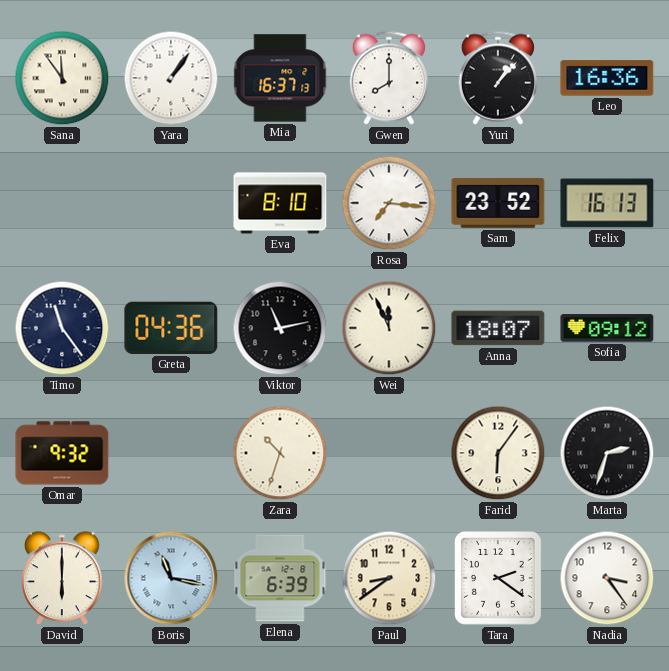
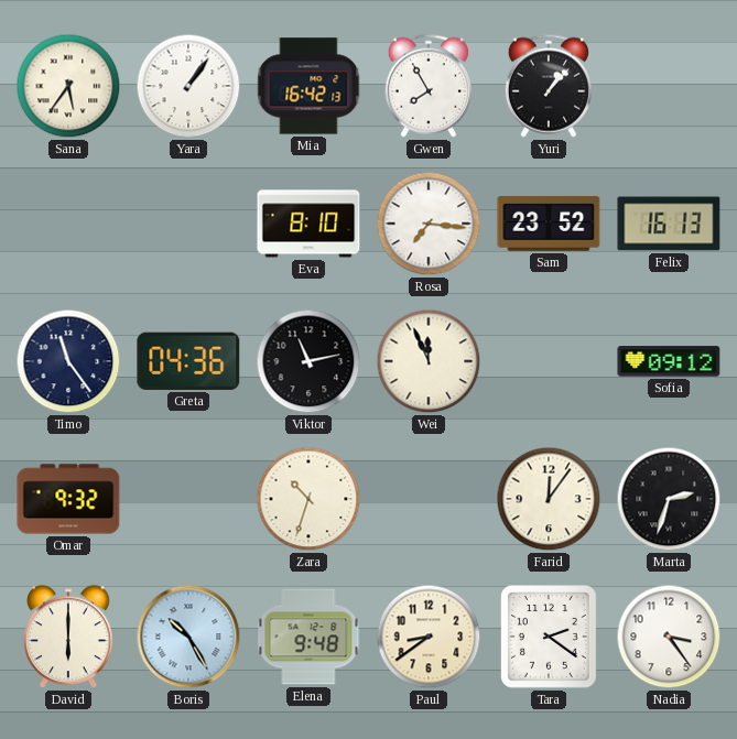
Sana: 11:54 -> 5:36
Mia: 16:37 -> 16:42
Gwen: 8:00 -> 7:55
Leo: 16:36 -> none
Anna: 18:07 -> none
Farid: 6:06 -> 12:06
Boris: 11:17 -> 10:25
Elena: 6:39 -> 9:48
